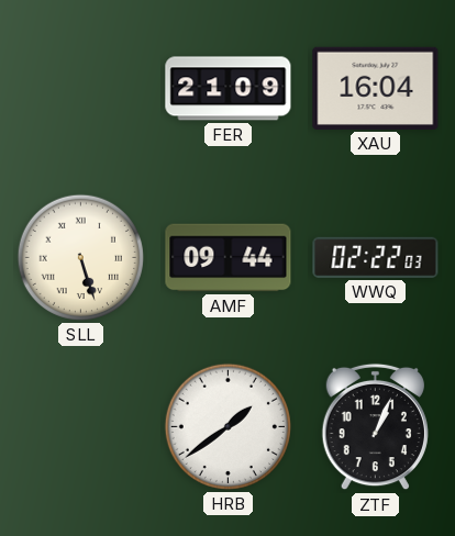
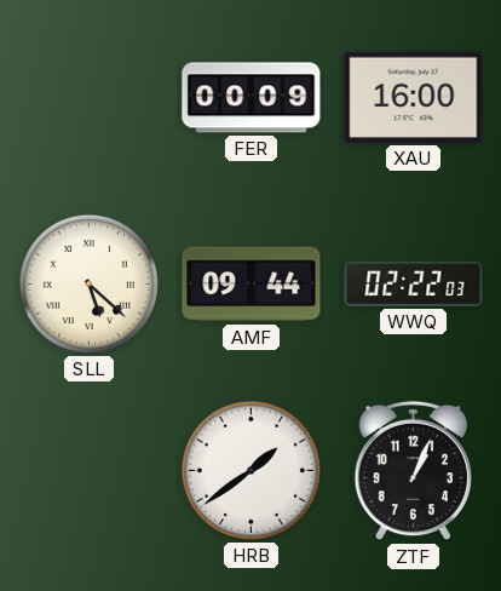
FER: 21:09 -> 00:09
XAU: 16:04 -> 16:00
SLL: 5:27 -> 5:22
